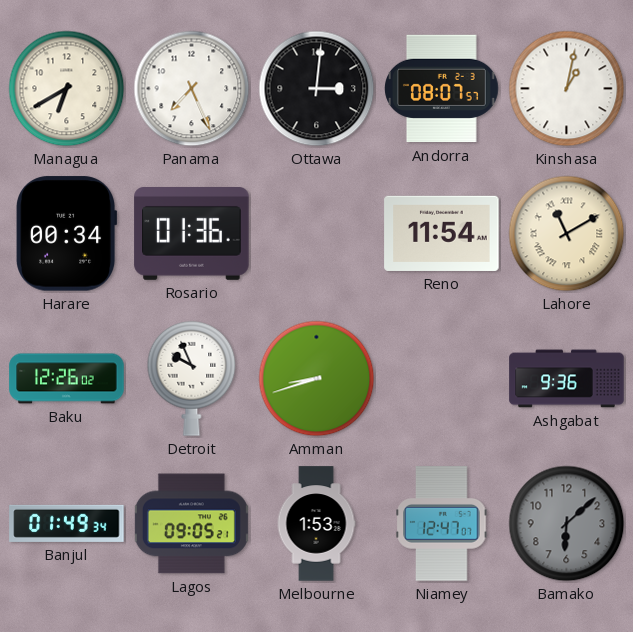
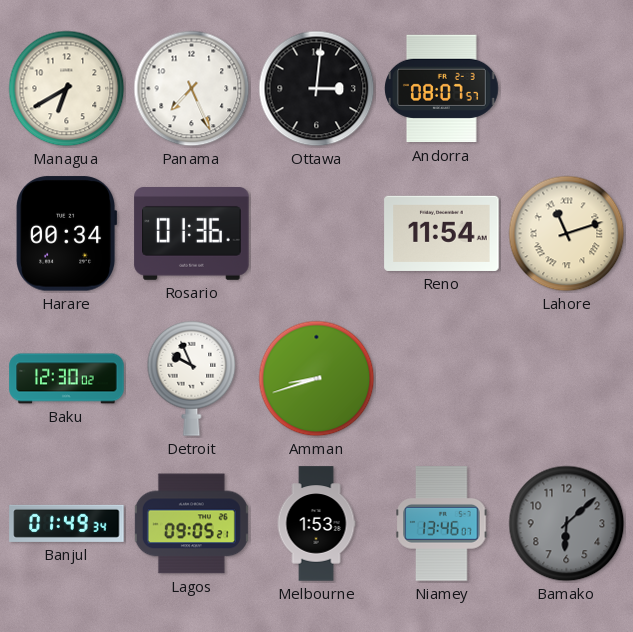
Kinshasa: 1:02 -> none
Lahore: 11:10 -> 11:12
Baku: 12:26 -> 12:30
Ashgabat: 9:36 -> none
Niamey: 12:47 -> 13:46
